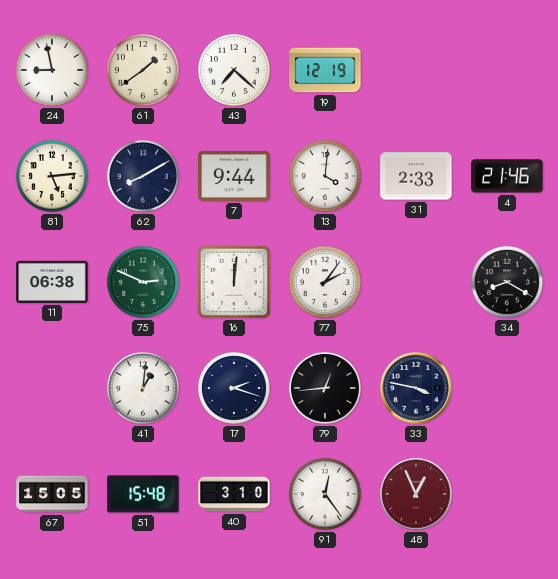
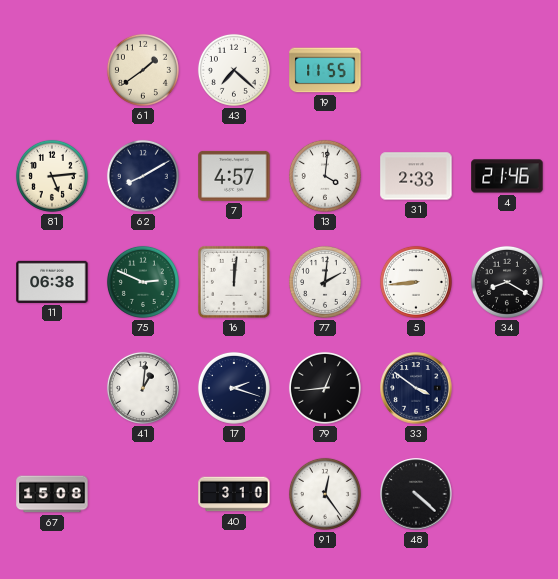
24: 8:58 -> none
19: 12:19 -> 11:55
7: 9:44 -> 4:57
77: 2:06 -> 2:01
5: none -> 8:44
33: 3:47 -> 3:51
67: 15:05 -> 15:08
51: 15:48 -> none
48: 12:56 -> 4:22
48 dial: burgundy -> black
